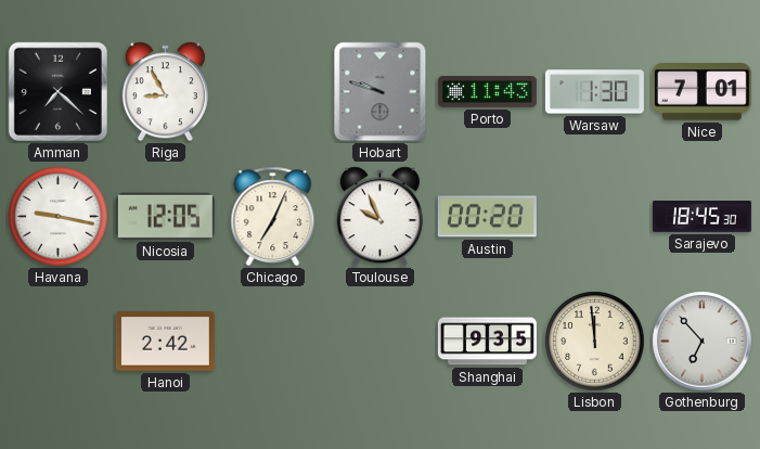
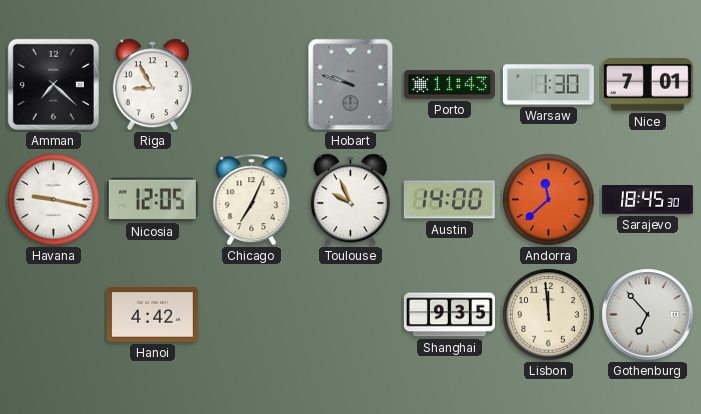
Austin: 00:20 -> 14:00
Andorra: none -> 11:38
Hanoi: 2:42 -> 4:42
